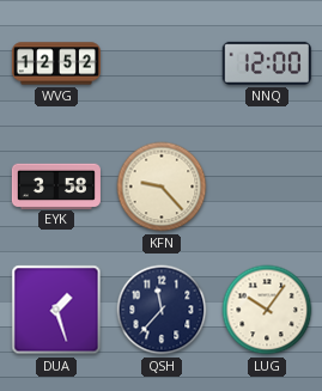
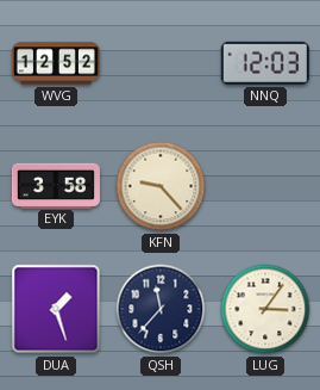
NNQ: 12:00 -> 12:03
LUG: 10:06 -> 3:06
